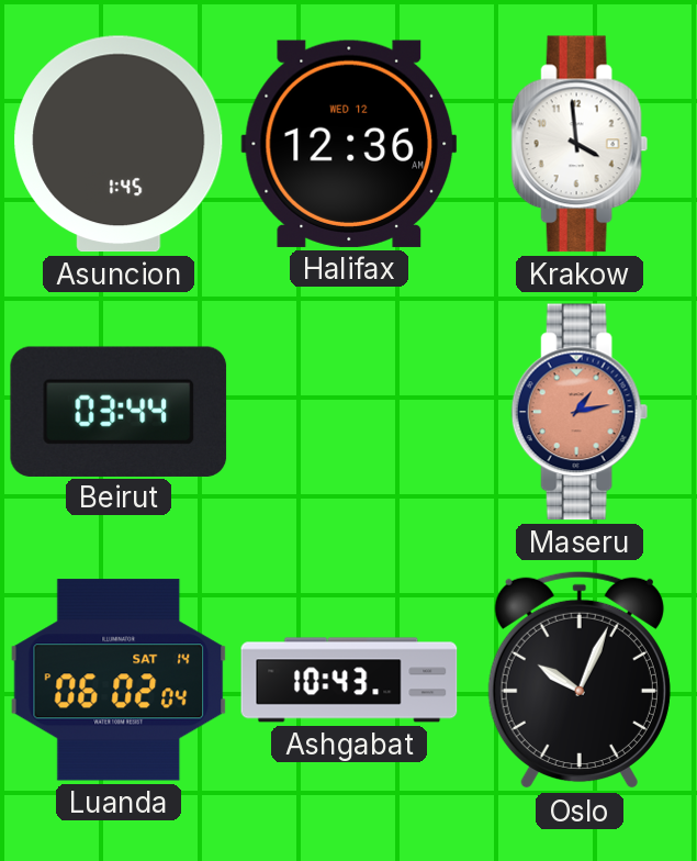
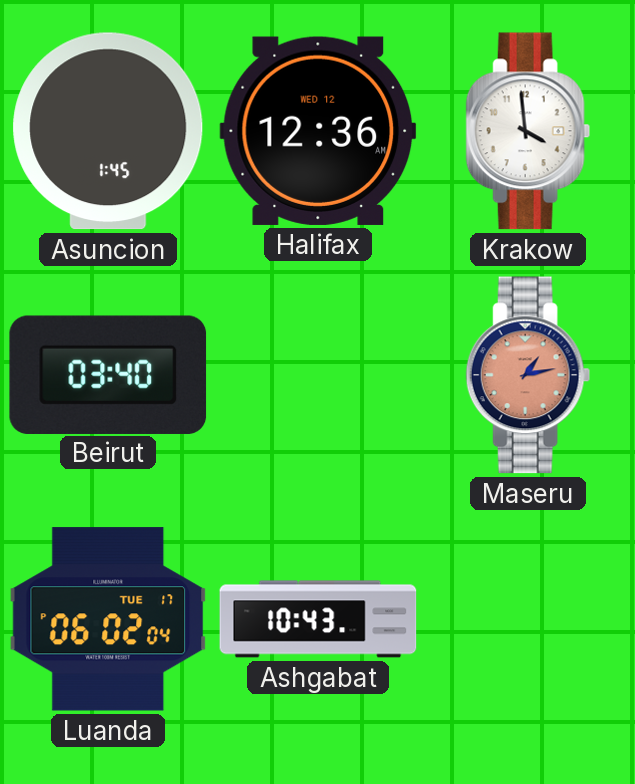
Beirut: 03:44 -> 03:40
Luanda date: SAT 14 -> TUE 17
Oslo: 10:04 -> none
